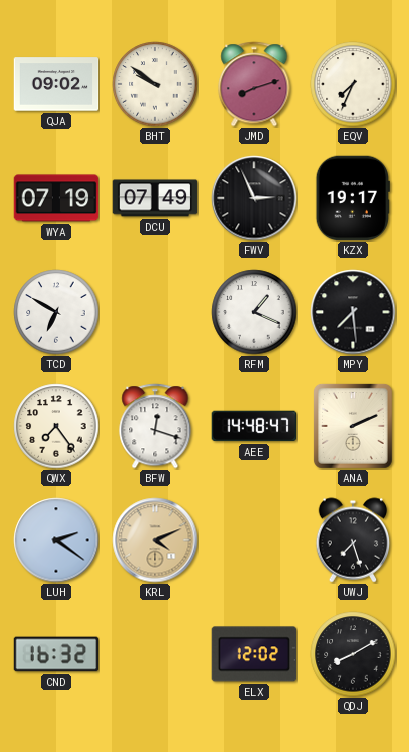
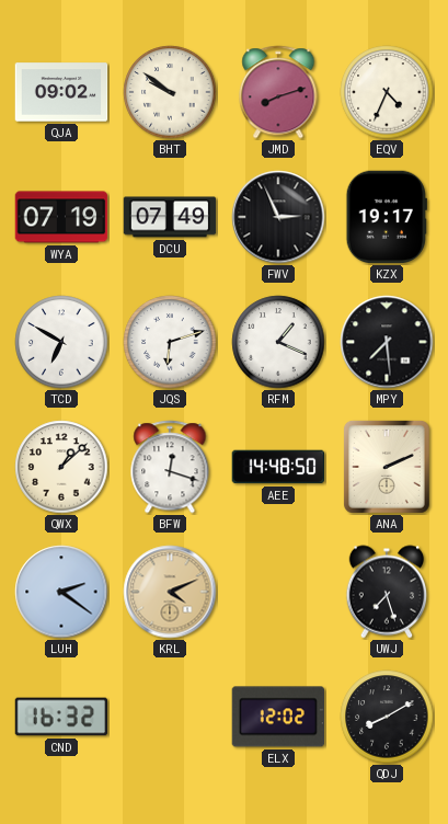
EQV: 7:34 -> 4:34
JQS: none -> 6:12
QWX: 7:24 -> 1:08
AEE: 14:48:47 -> 14:48:50
